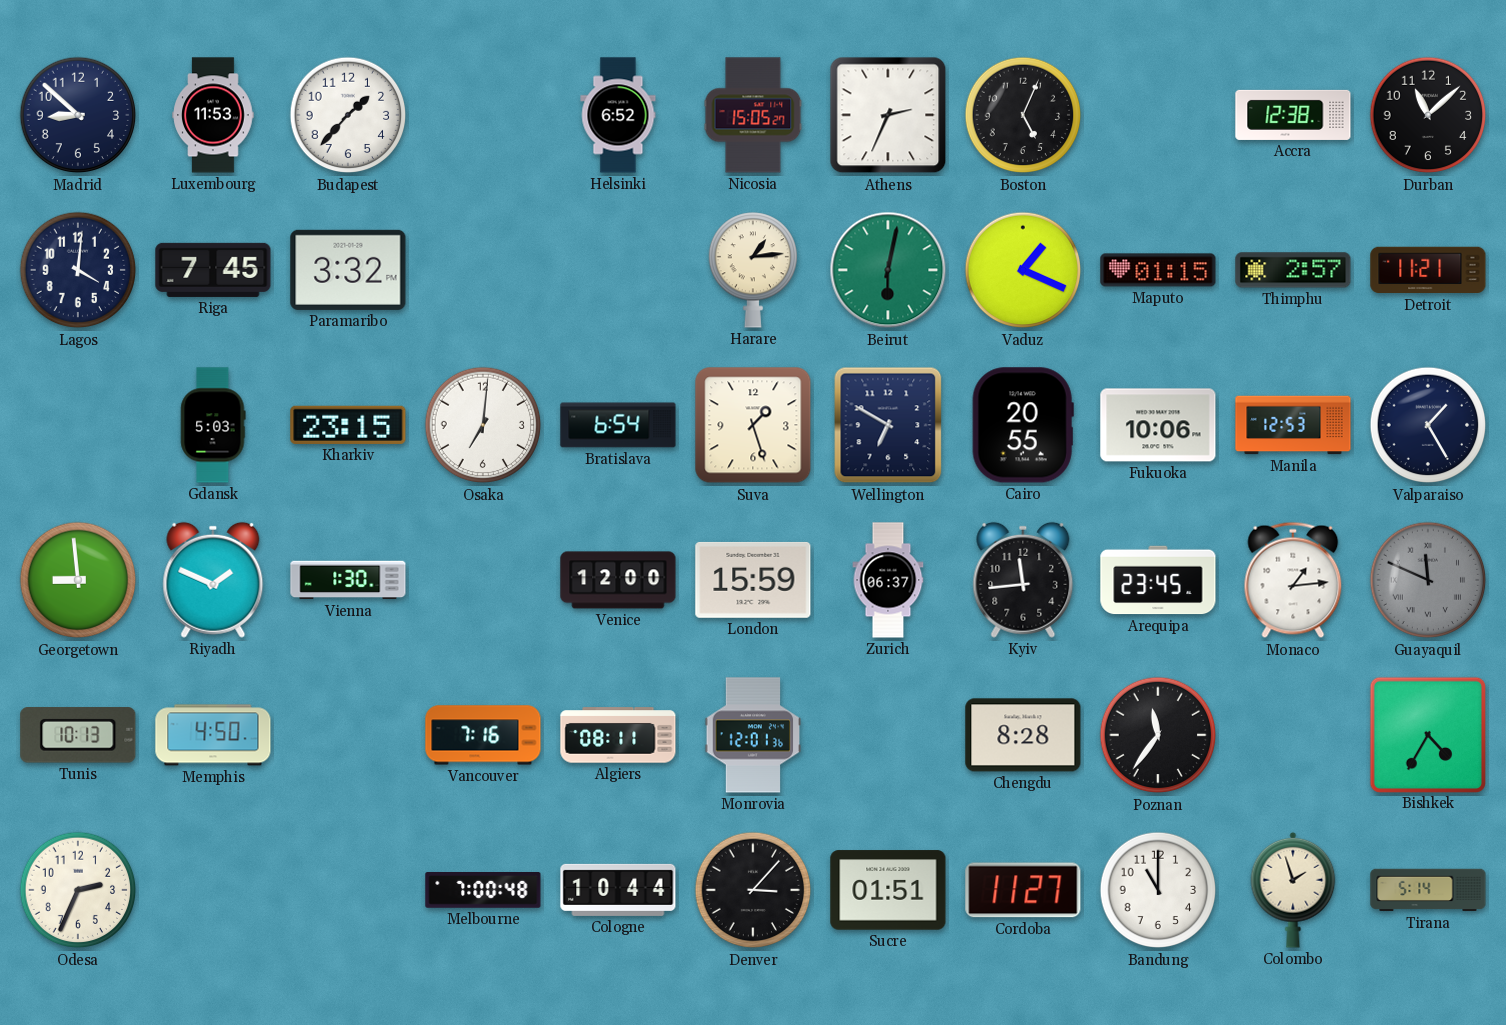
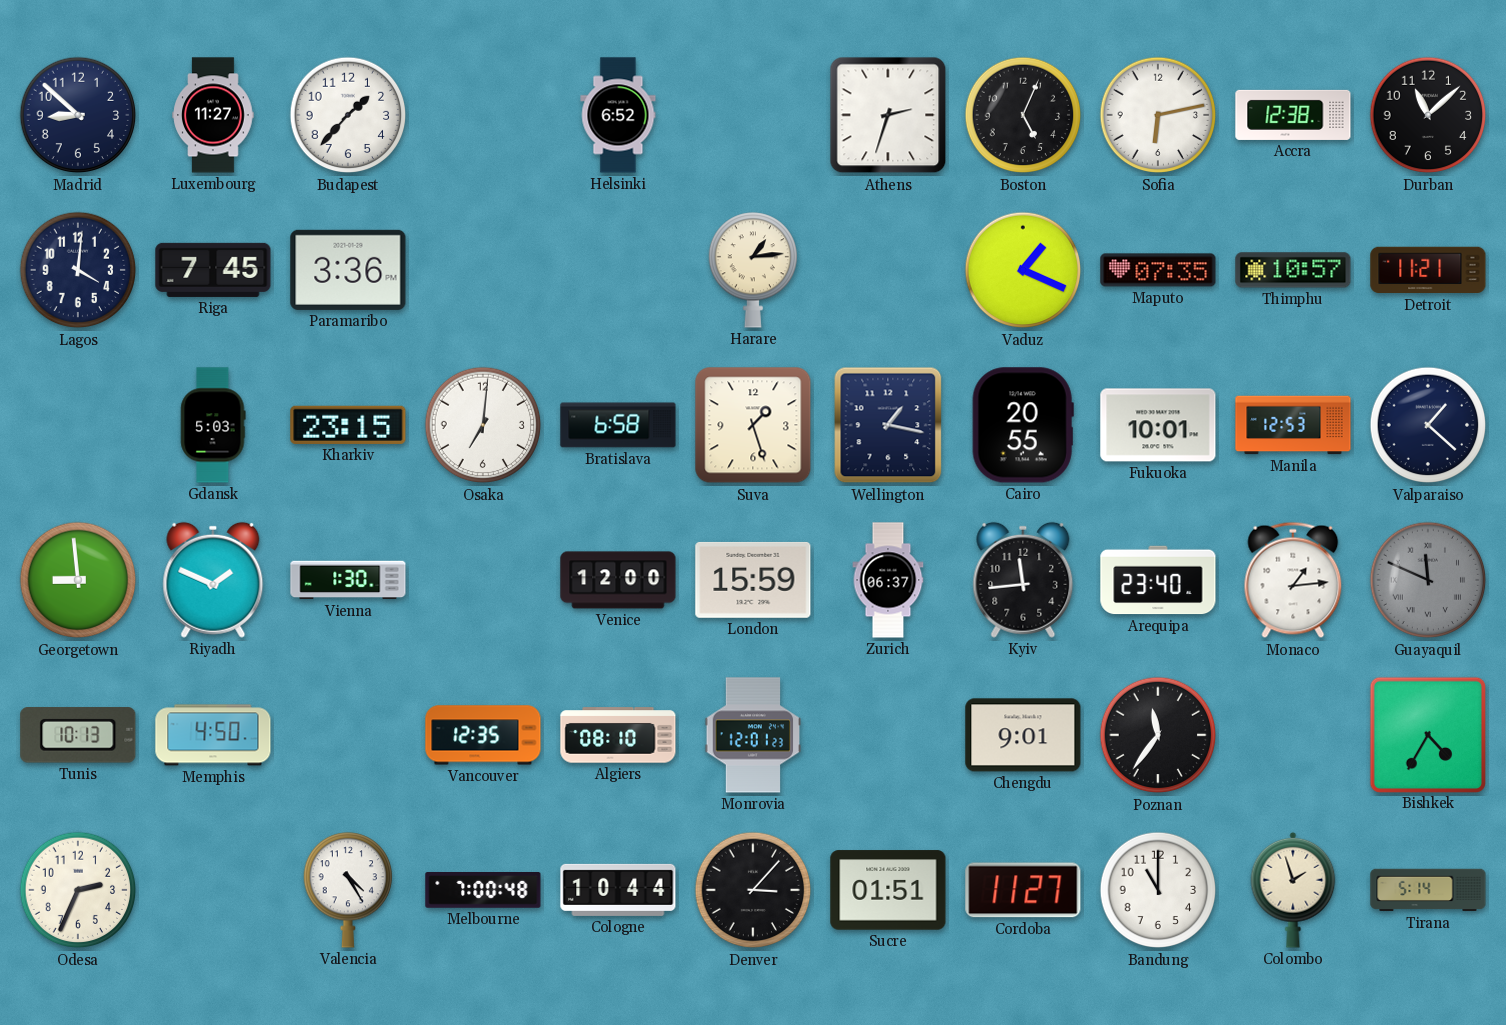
Luxembourg: 11:53 -> 11:27
Nicosia: 15:05 -> none
Athens: 2:34 -> 2:33
Sofia: none -> 6:13
Paramaribo: 3:32 -> 3:36
Beirut: 6:02 -> none
Maputo: 01:15 -> 07:35
Thimphu: 2:57 -> 10:57
Bratislava: 6:54 -> 6:58
Wellington: 6:50 -> 1:17
Fukuoka: 10:06 -> 10:01
Valparaiso: 1:25 -> 1:22
Arequipa: 23:45 -> 23:40
Vancouver: 7:16 -> 12:35
Algiers: 08:11 -> 08:10
Monrovia: 12:01:36 -> 12:01:23
Chengdu: 8:28 -> 9:01
Valencia: none -> 4:25
